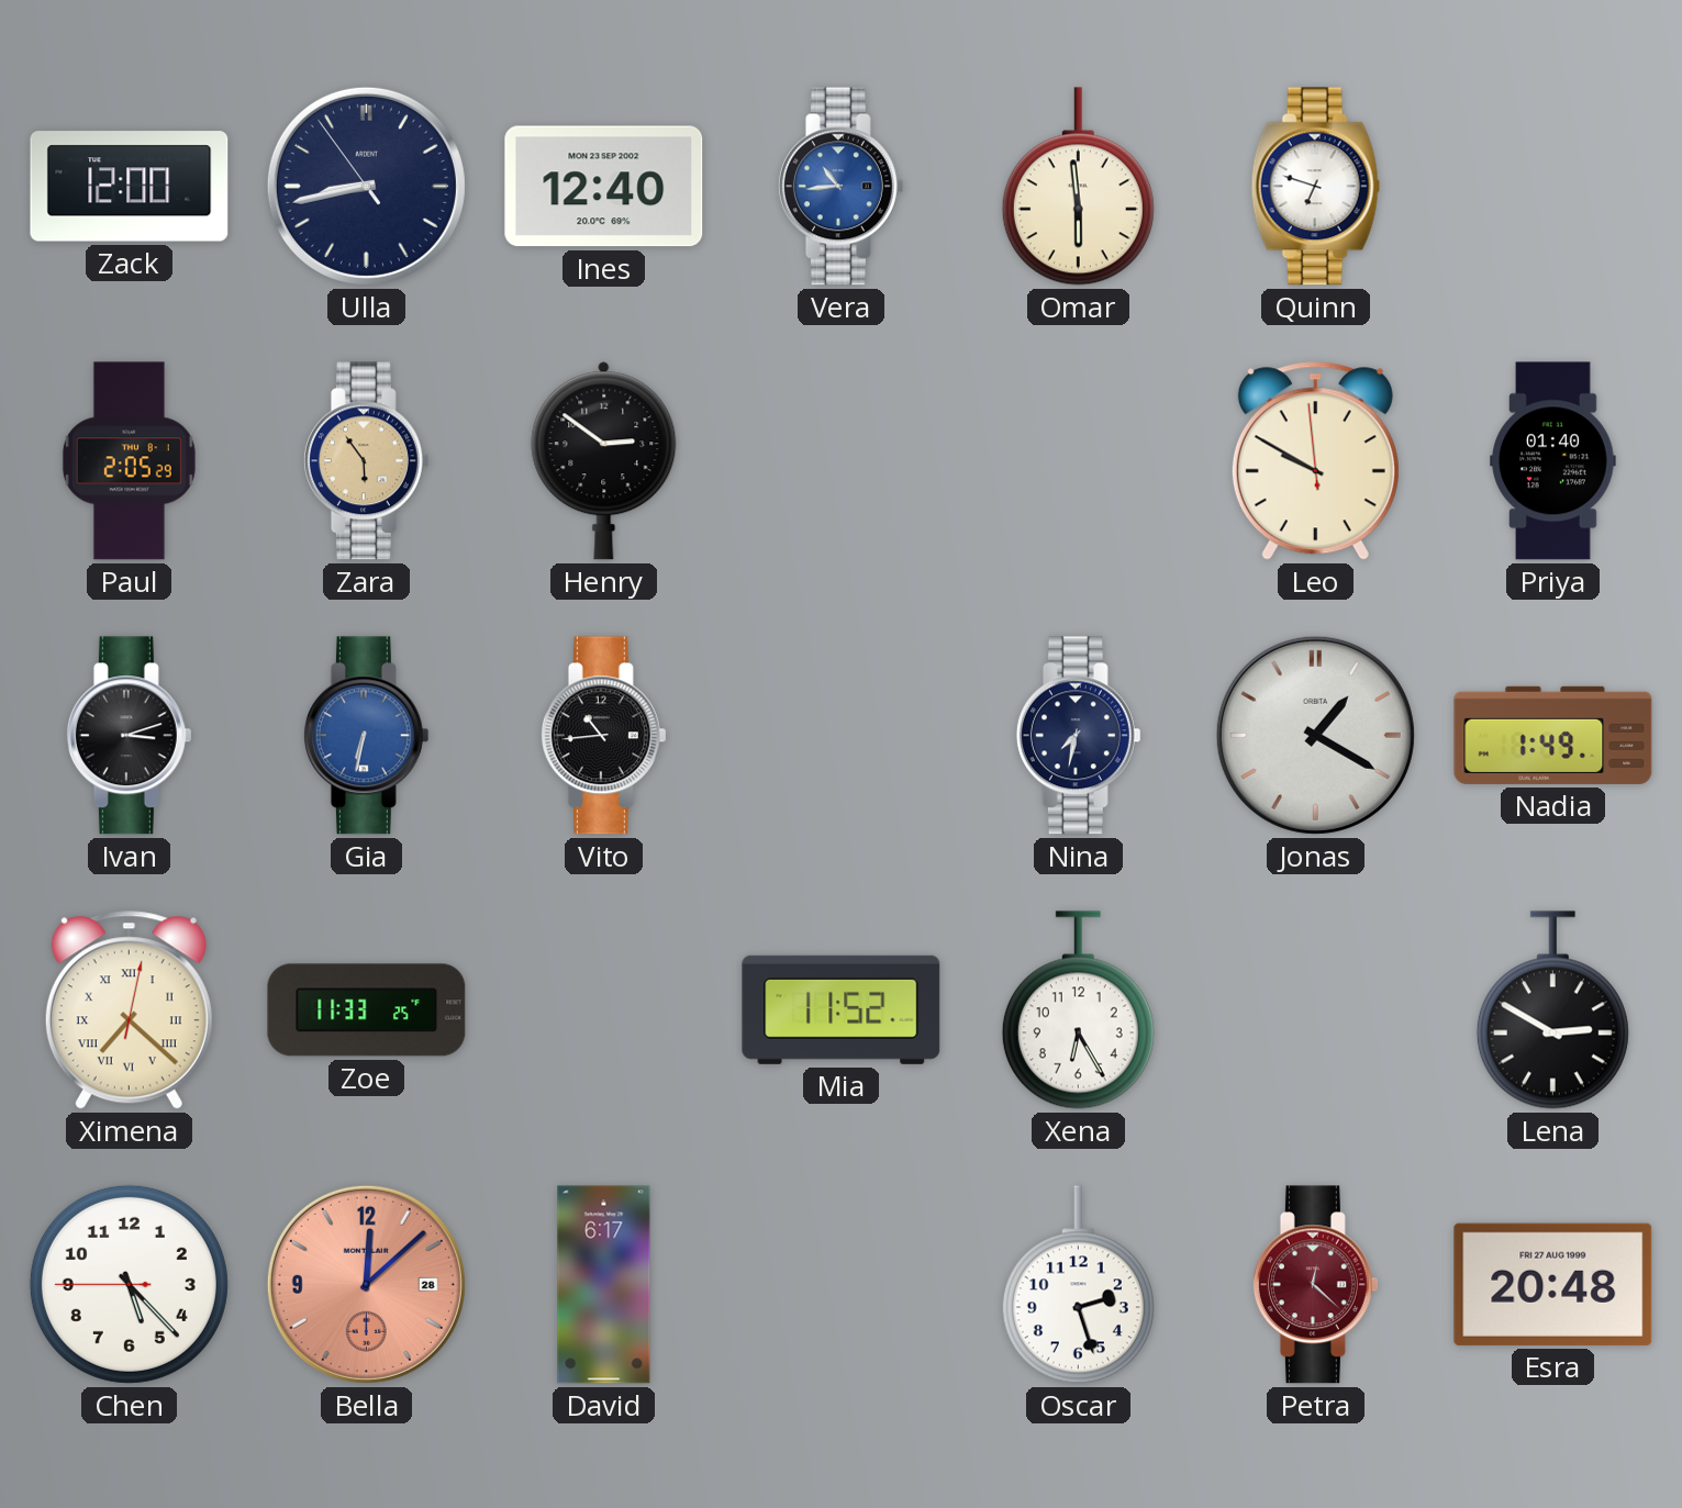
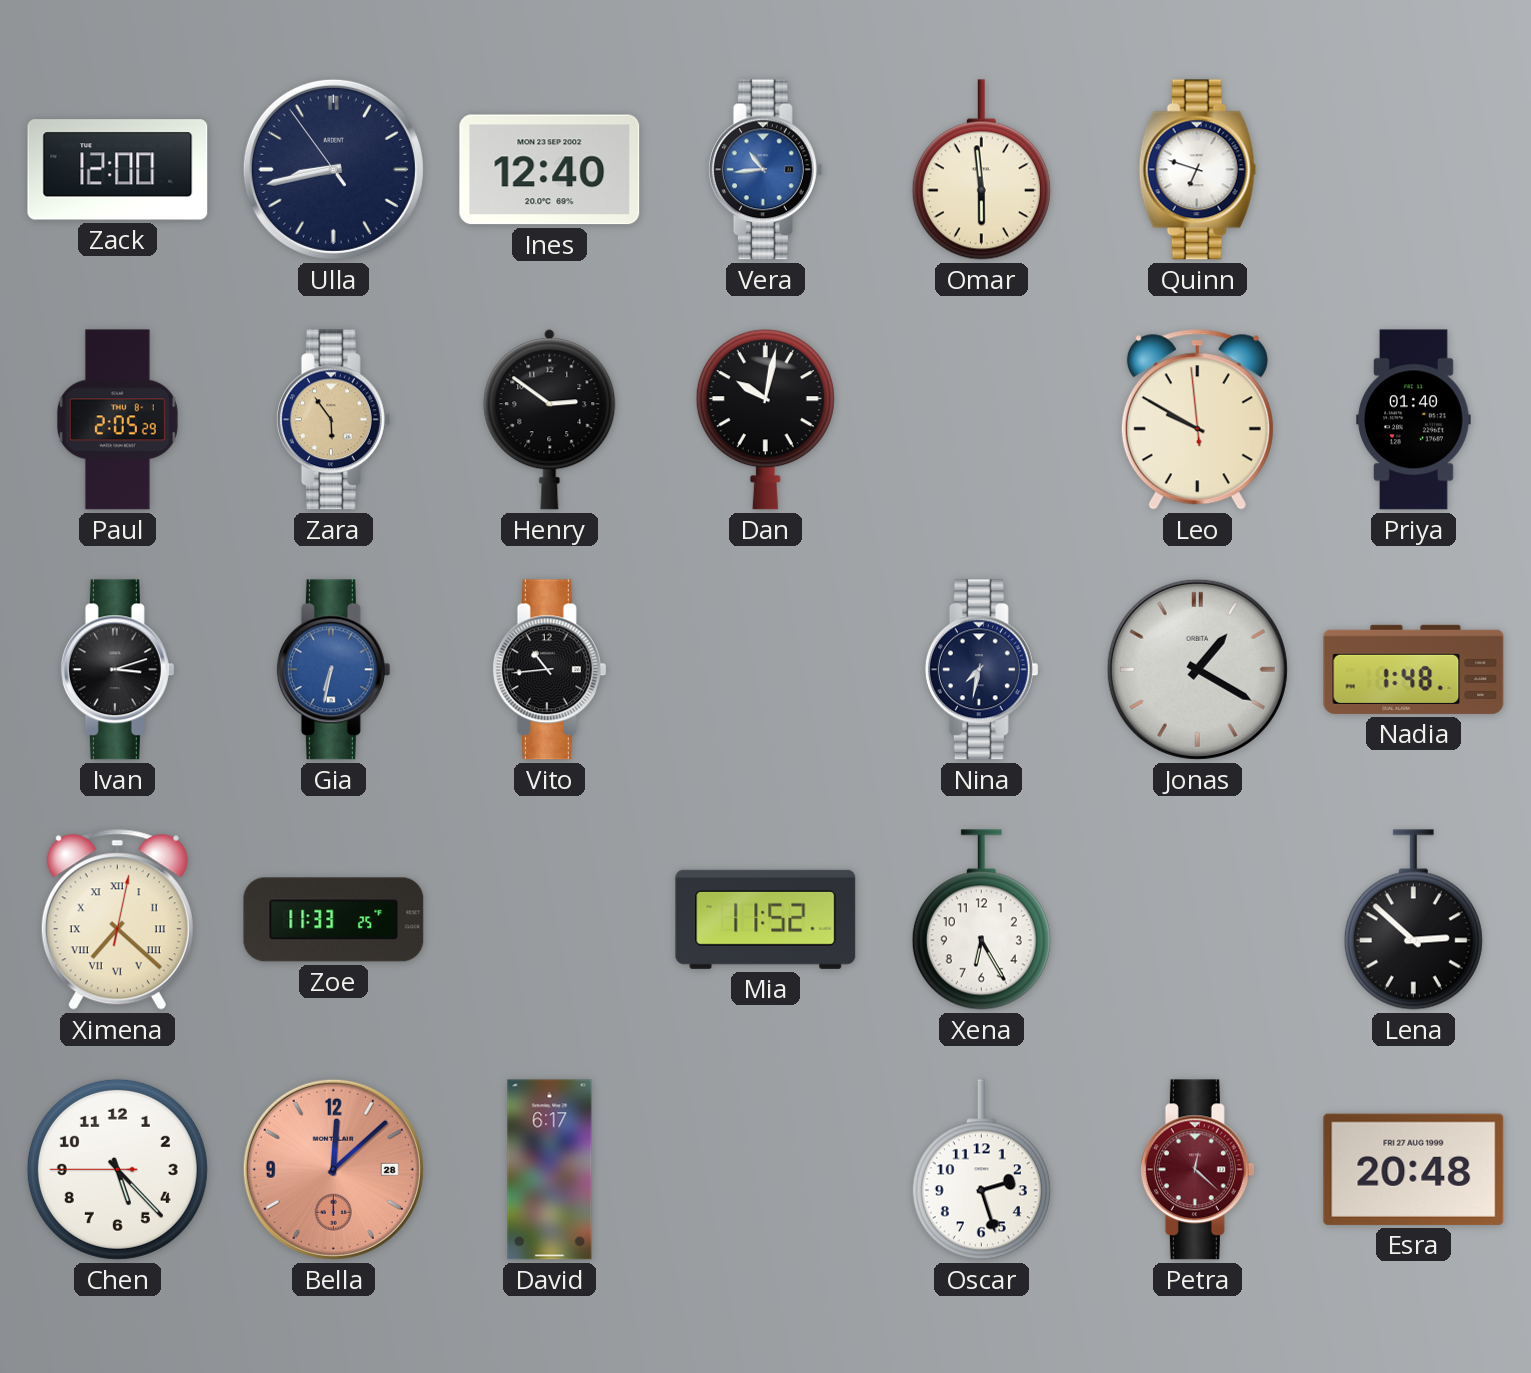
Dan: none -> 10:02
Nadia: 1:49 -> 1:48
Lena: 2:50 -> 2:52
